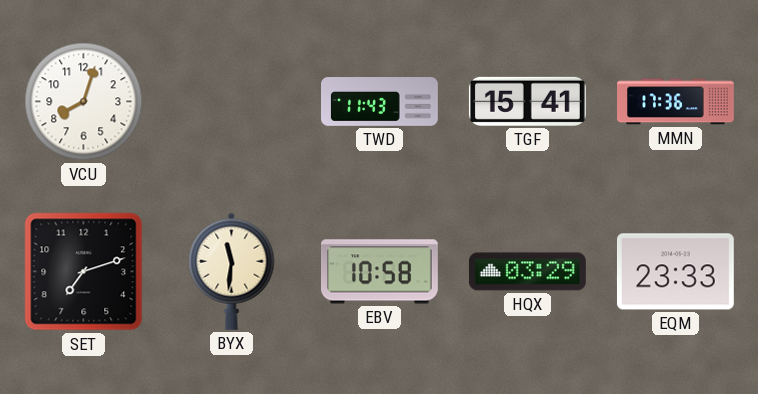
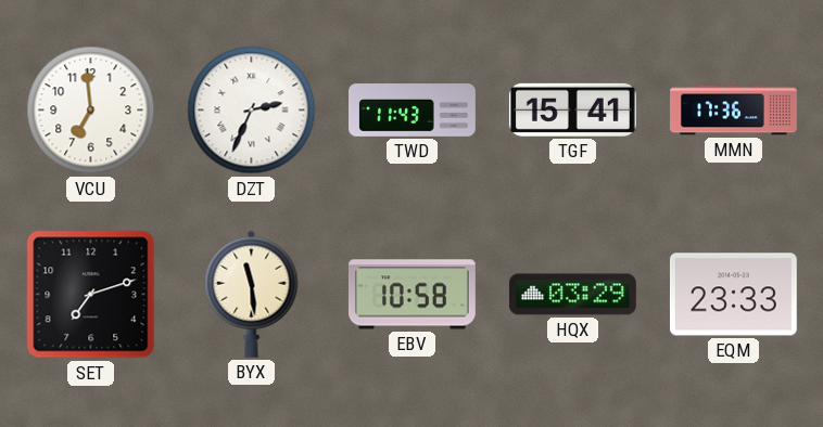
VCU: 8:03 -> 6:59
DZT: none -> 2:34
BYX: 11:31 -> 11:29
